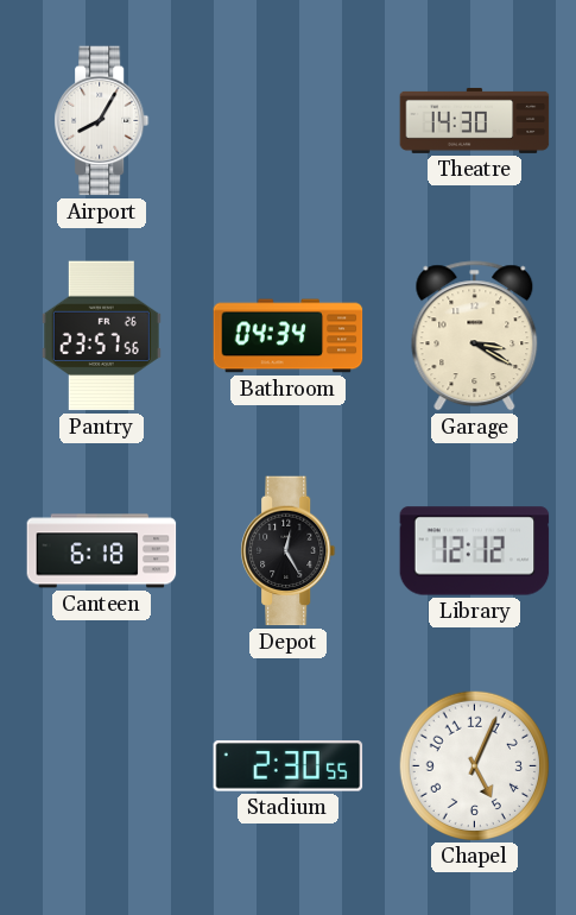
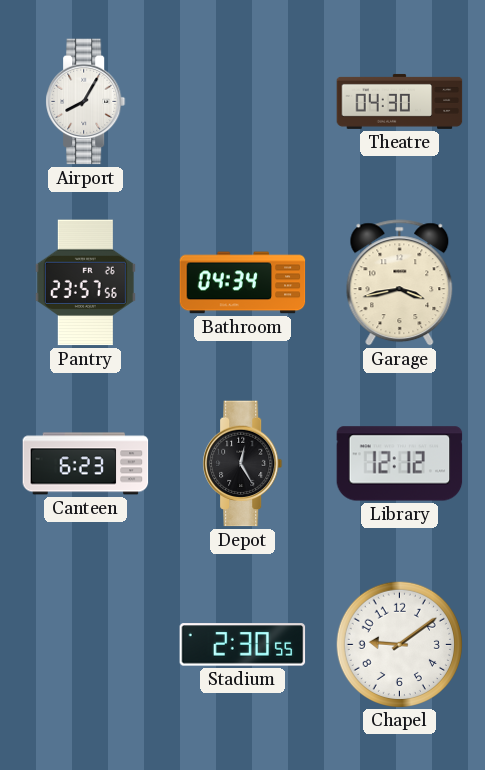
Theatre: 14:30 -> 04:30
Garage: 3:20 -> 3:43
Canteen: 6:18 -> 6:23
Chapel: 5:04 -> 9:09
